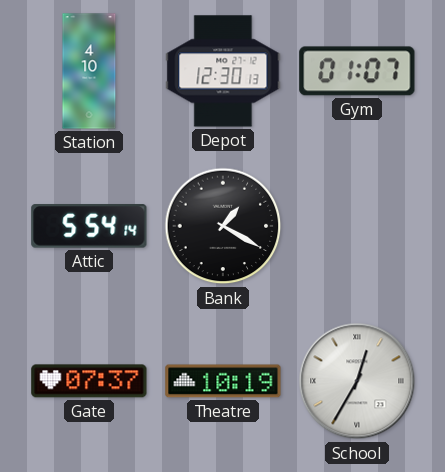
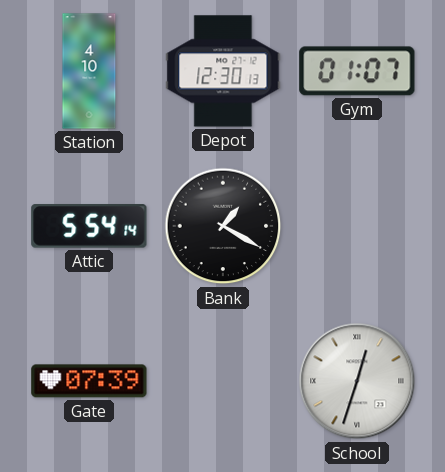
Gate: 07:37 -> 07:39
Theatre: 10:19 -> none
School: 12:35 -> 12:33
